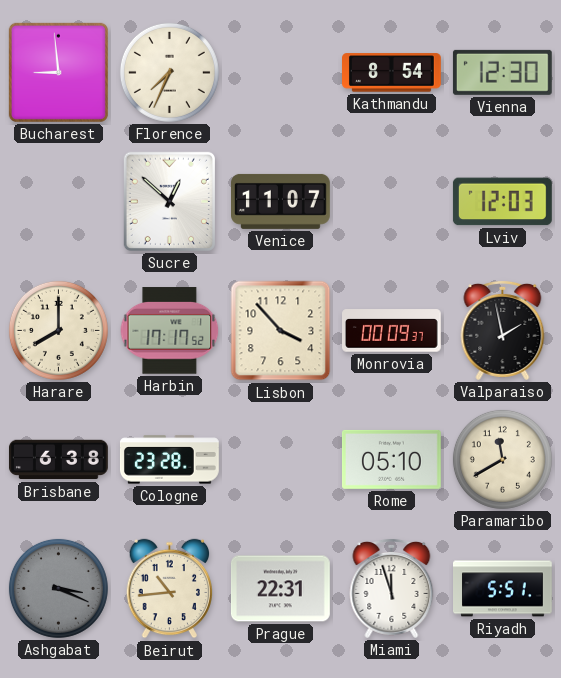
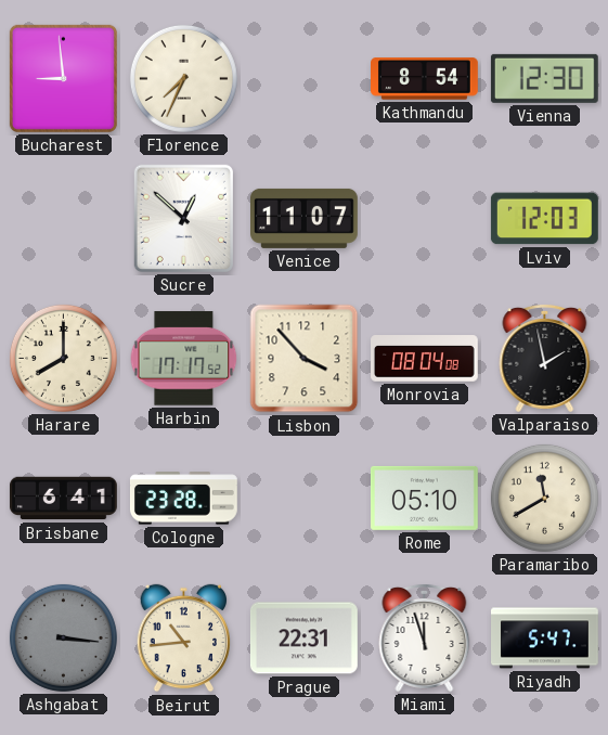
Monrovia: 00:09 -> 08:04
Brisbane: 6:38 -> 6:41
Ashgabat: 3:19 -> 3:16
Riyadh: 5:51 -> 5:47
